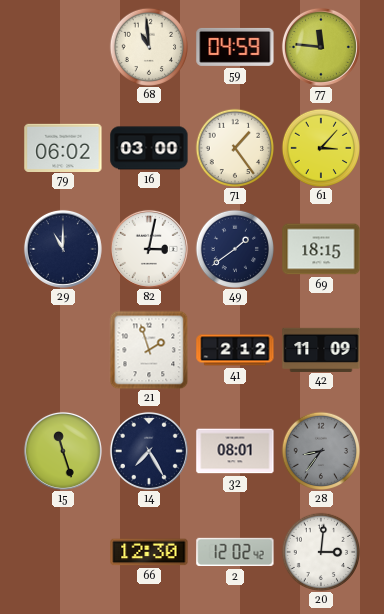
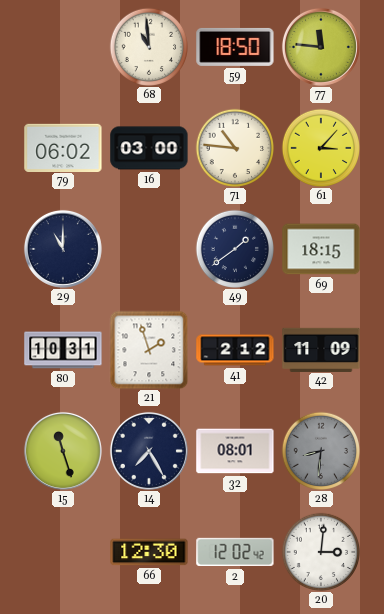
59: 04:59 -> 18:50
71: 1:24 -> 10:46
82: 3:02 -> none
80: none -> 10:31
28: 8:36 -> 8:31
